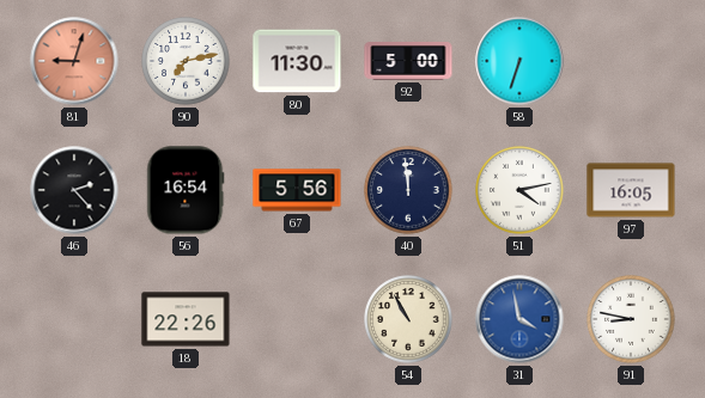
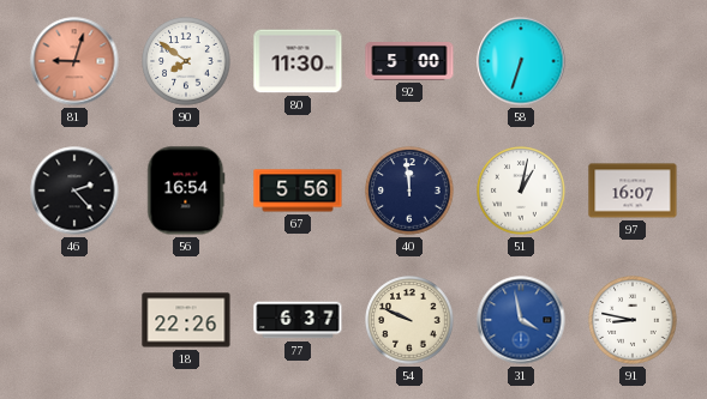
90: 7:13 -> 7:51
51: 4:13 -> 1:02
97: 16:05 -> 16:07
77: none -> 6:37
54: 10:55 -> 9:49
